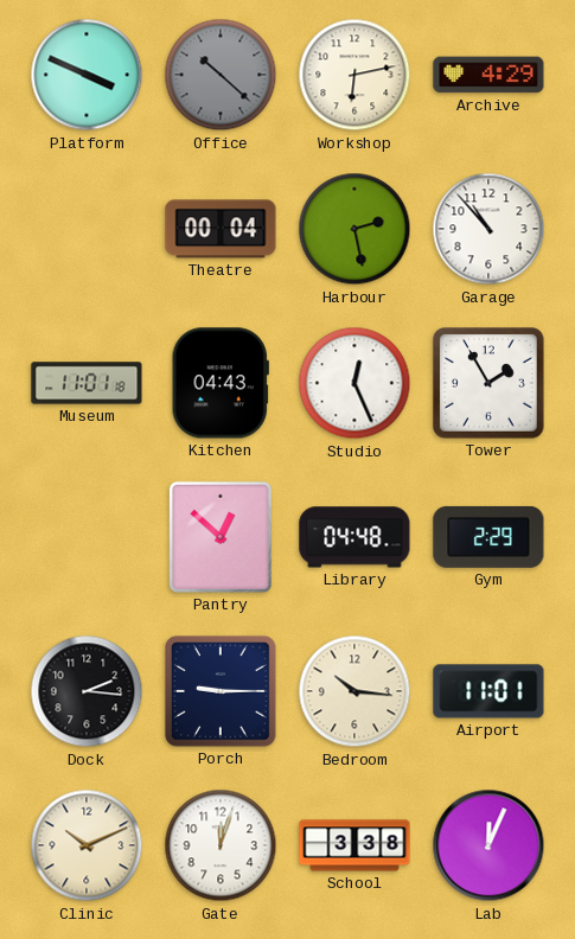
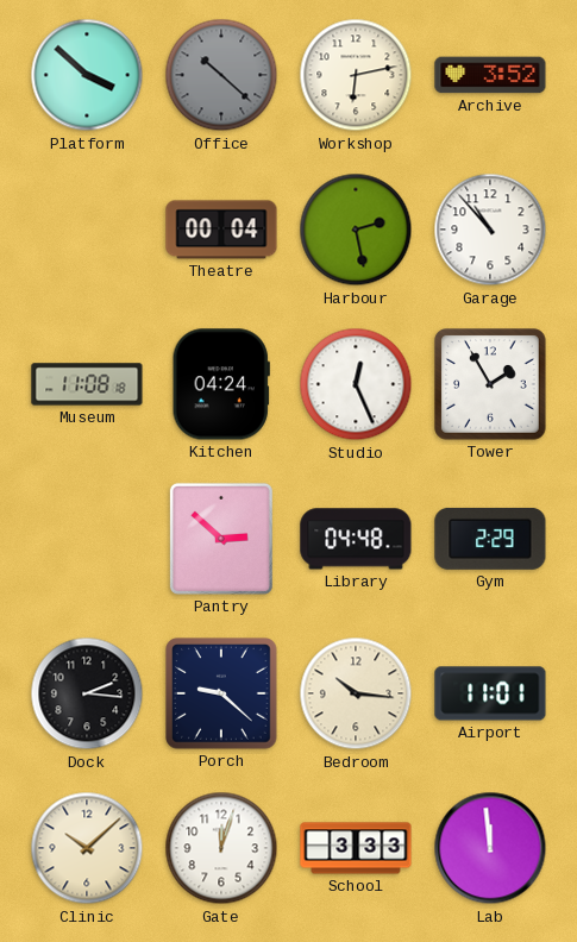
Platform: 3:49 -> 3:52
Archive: 4:29 -> 3:52
Museum: 11:01 -> 11:08
Kitchen: 04:43 -> 04:24
Pantry: 12:52 -> 2:52
Porch: 9:15 -> 9:22
Clinic: 10:11 -> 10:08
School: 3:38 -> 3:33
Lab: 12:04 -> 11:59
